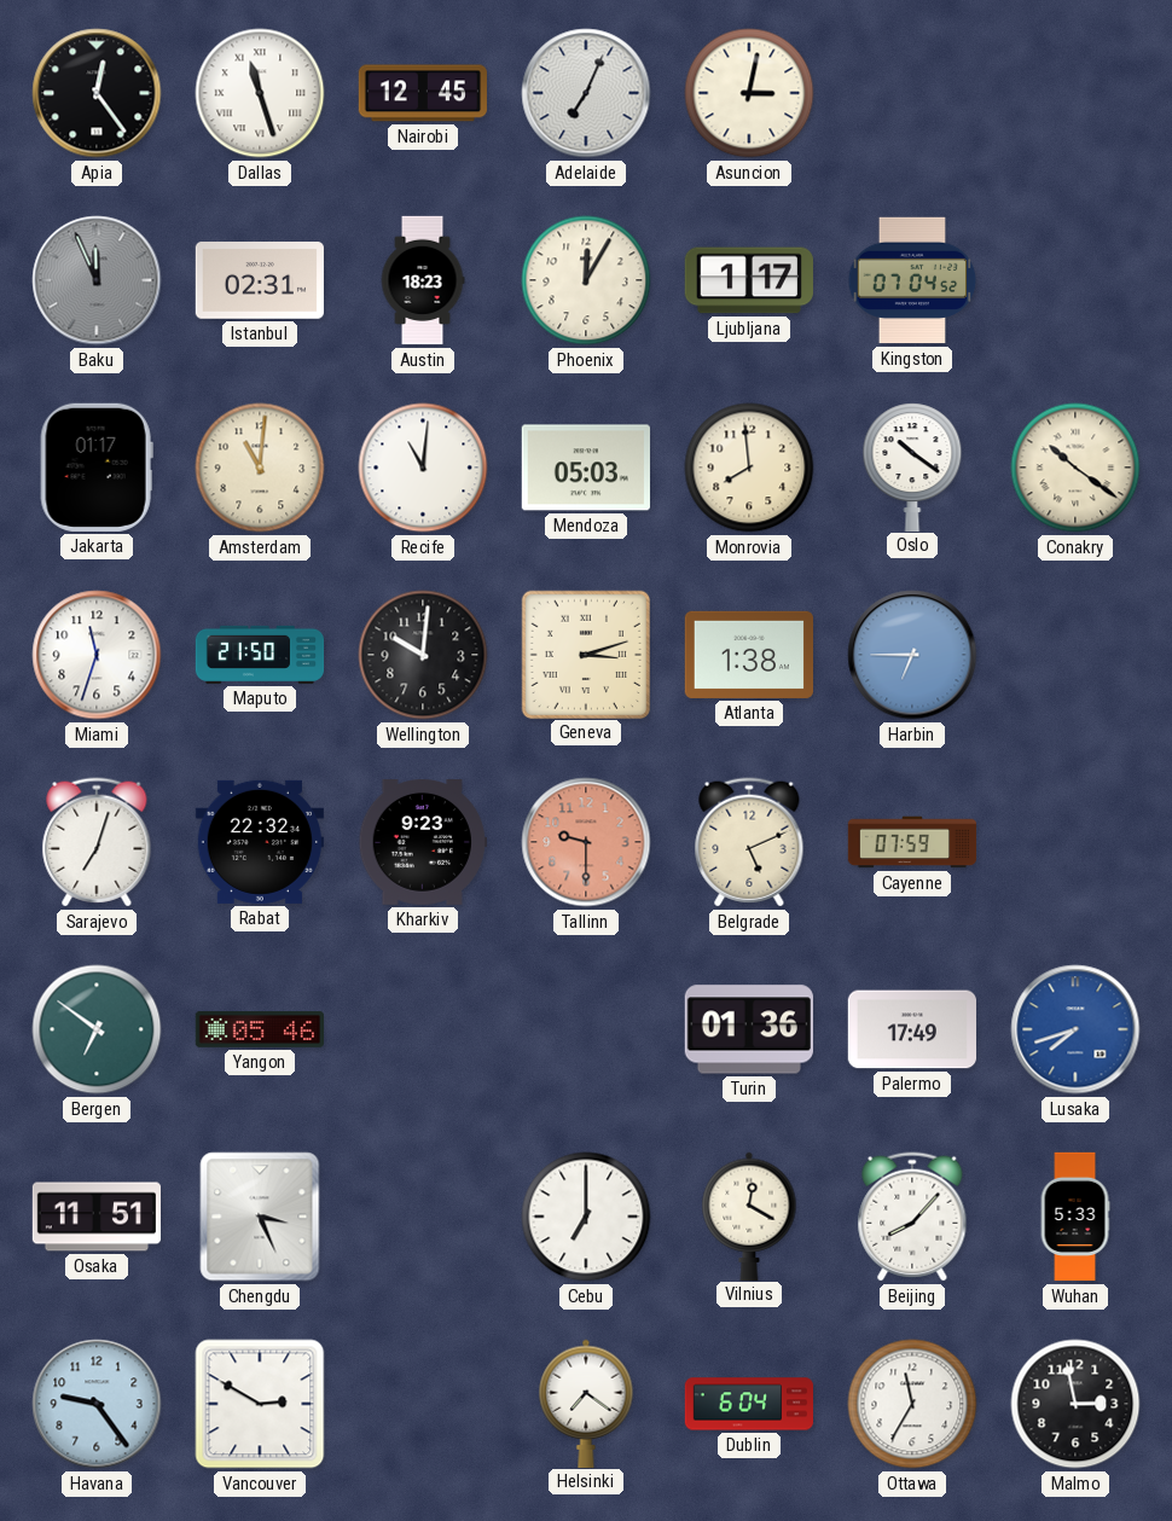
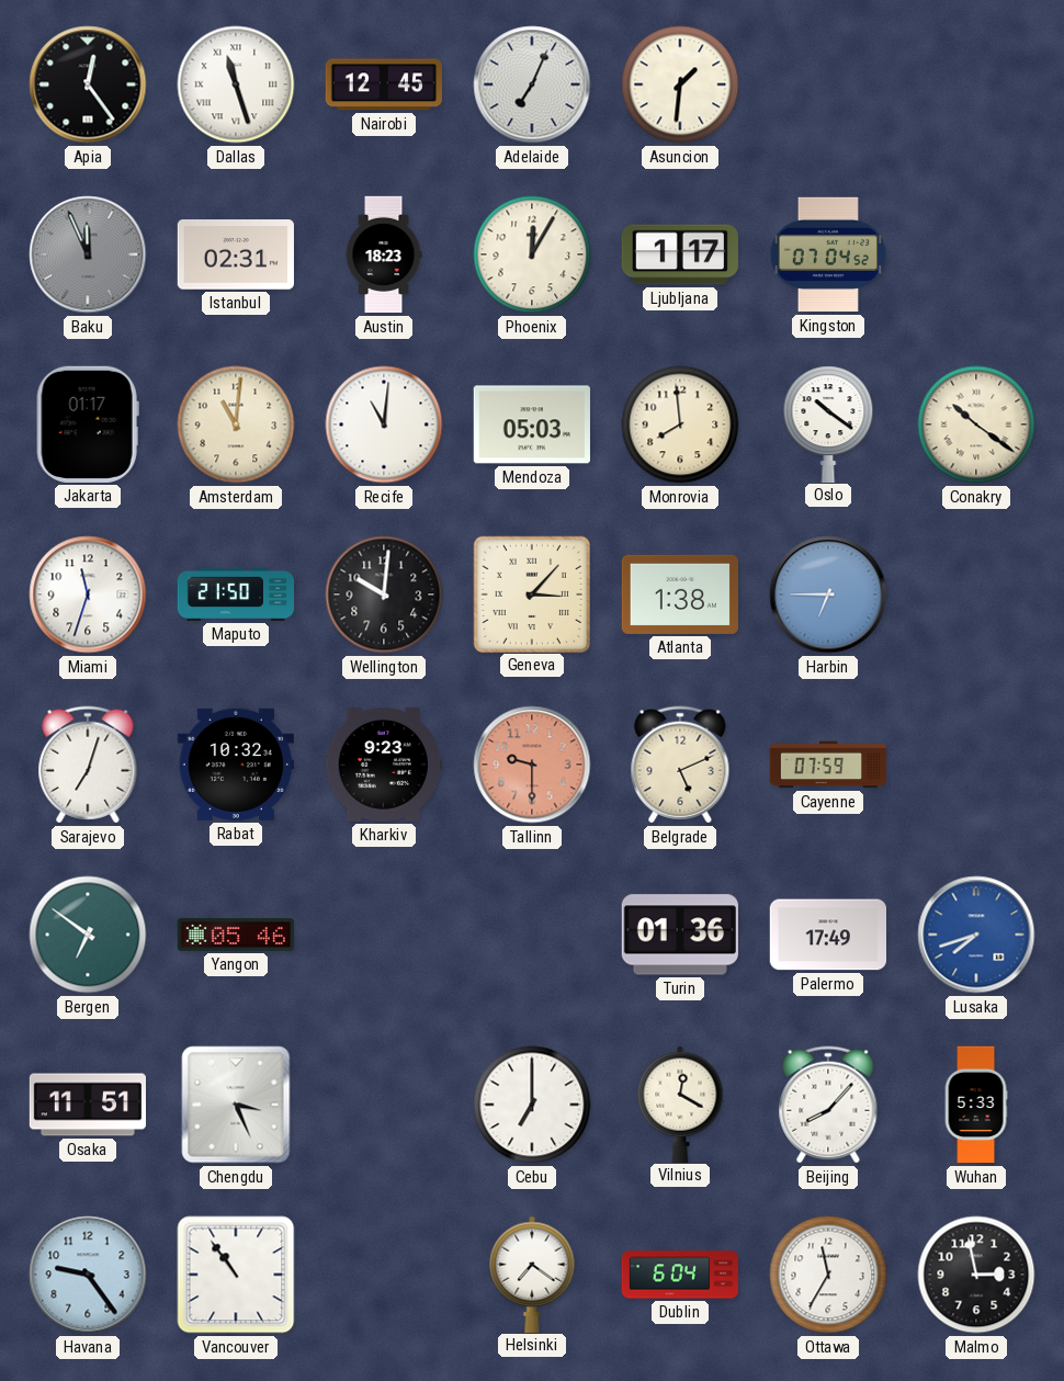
Asuncion: 3:02 -> 1:31
Geneva: 3:12 -> 3:07
Rabat: 22:32 -> 10:32
Vancouver: 2:50 -> 10:54
